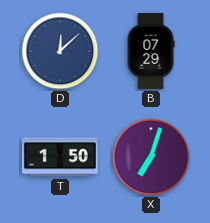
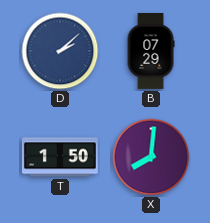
D: 12:08 -> 2:08
X: 7:03 -> 8:01
